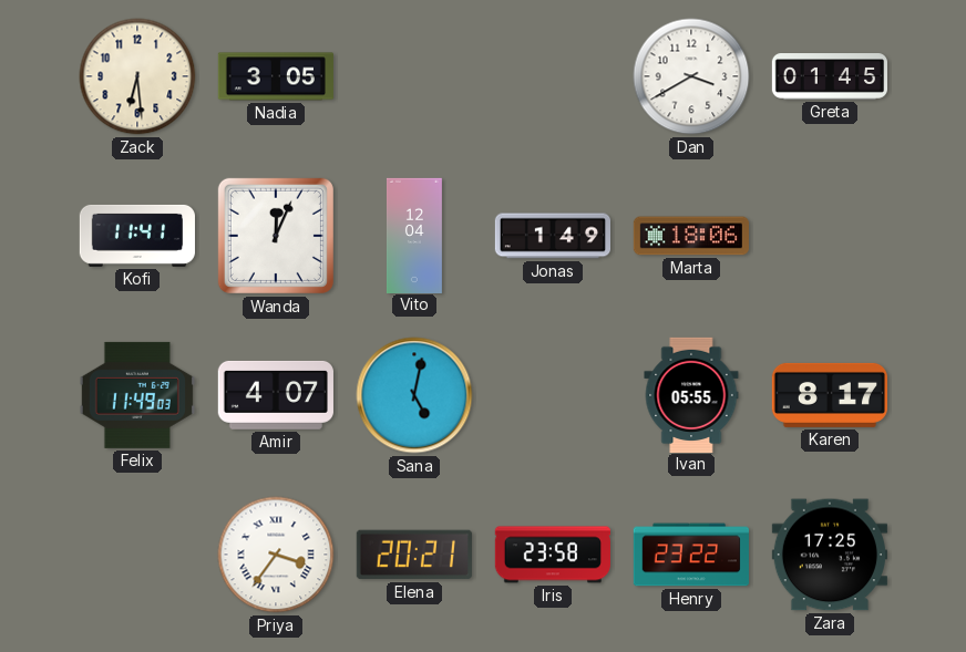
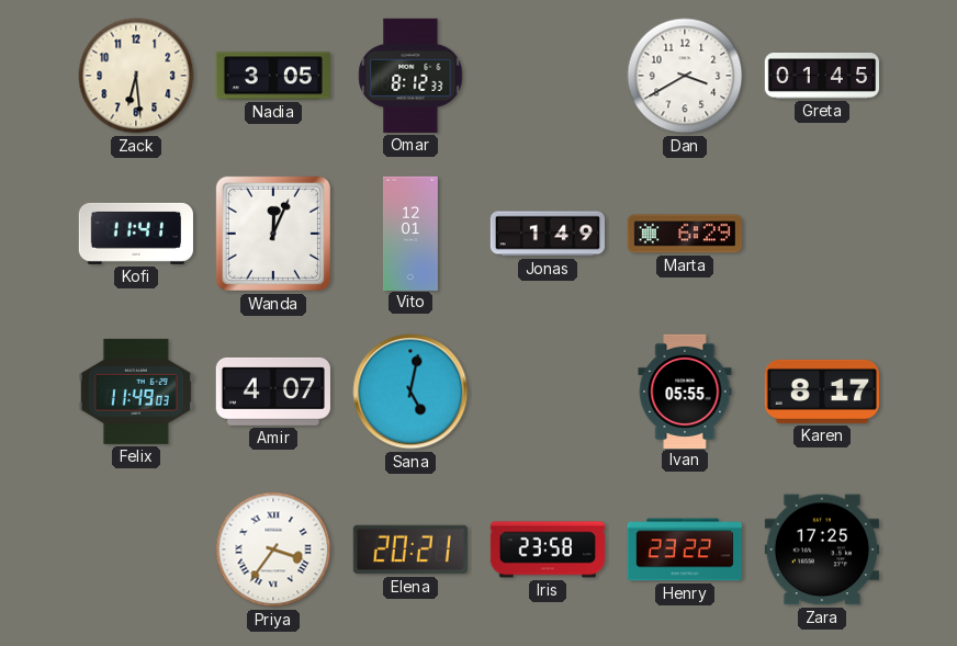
Omar: none -> 8:12
Vito: 12:04 -> 12:01
Marta: 18:06 -> 6:29
